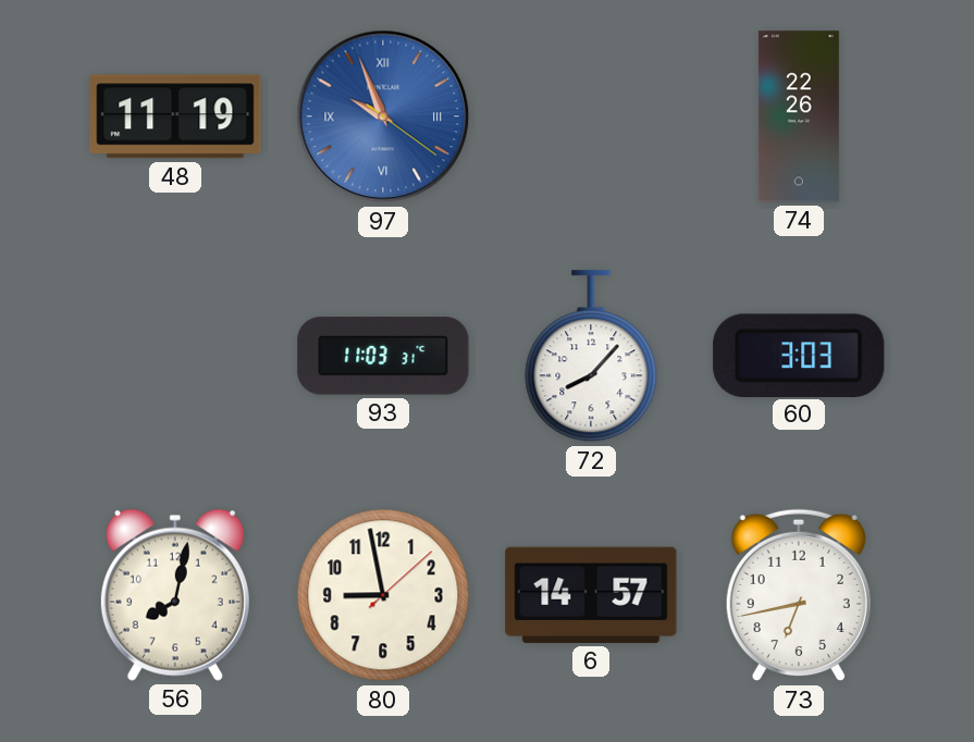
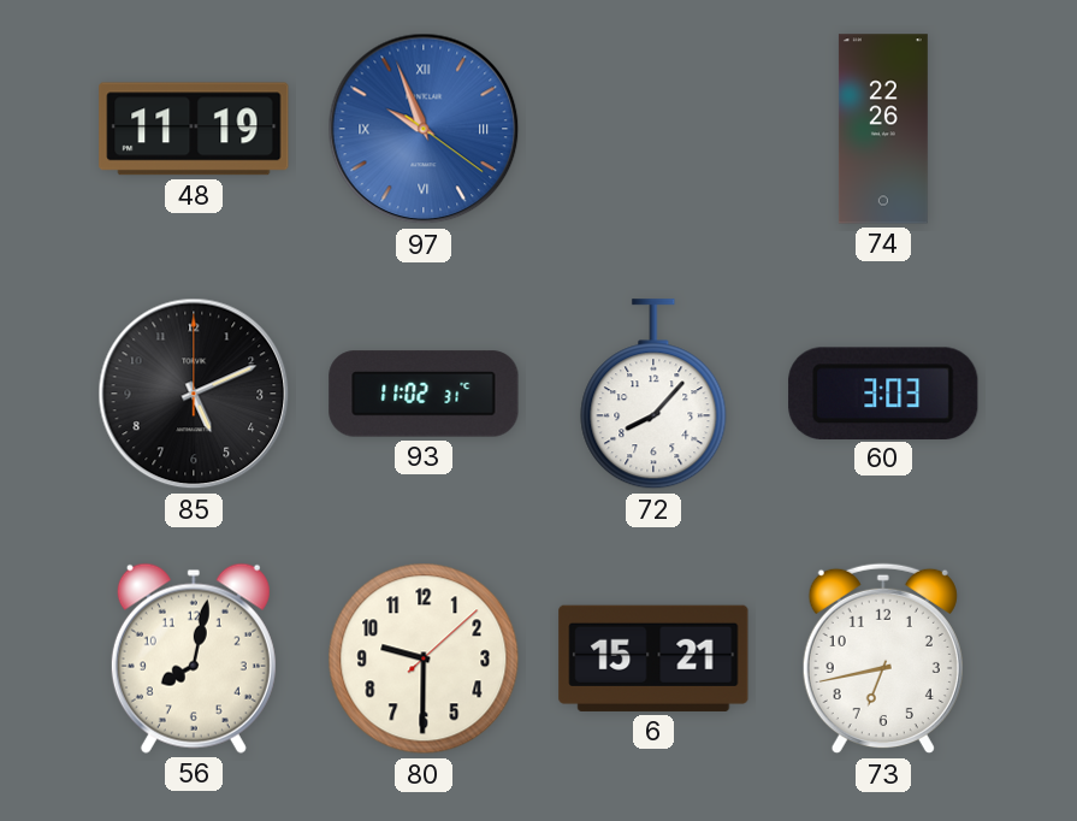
85: none -> 5:11
93: 11:03 -> 11:02
80: 8:58 -> 9:30
6: 14:57 -> 15:21
